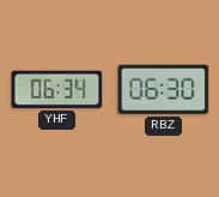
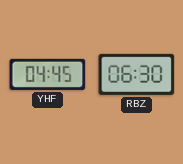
YHF: 06:34 -> 04:45
